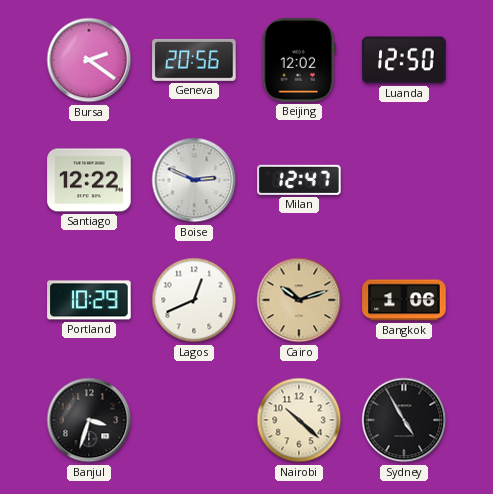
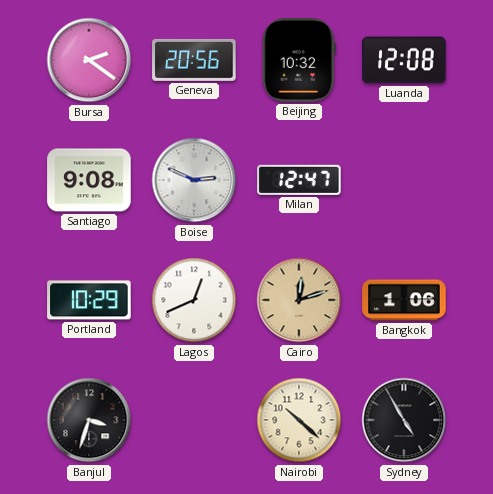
Beijing: 12:02 -> 10:32
Luanda: 12:50 -> 12:08
Santiago: 12:22 -> 9:08
Cairo: 10:12 -> 12:12
